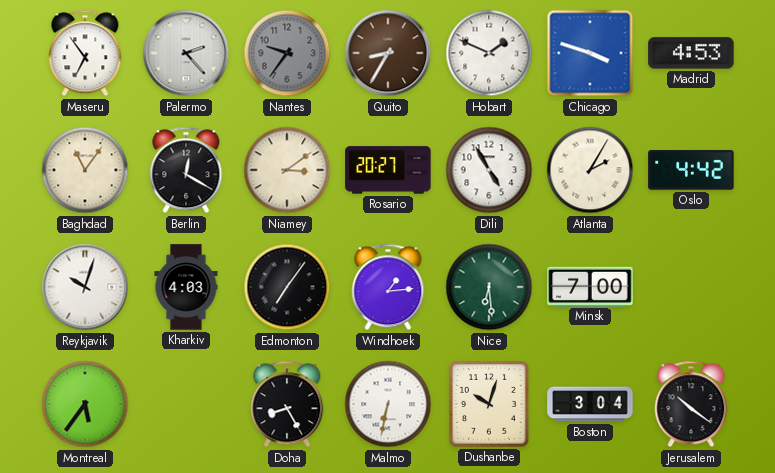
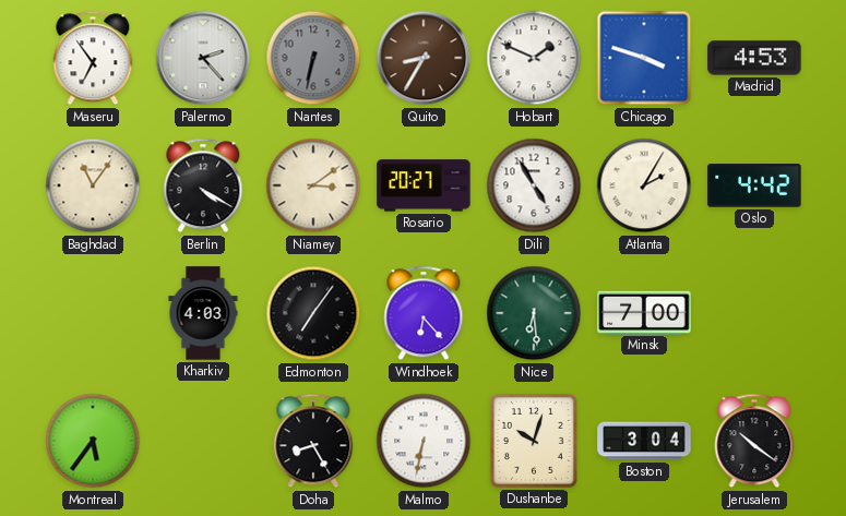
Nantes: 9:36 -> 6:32
Berlin: 12:20 -> 4:20
Reykjavik: 10:03 -> none
Windhoek: 1:14 -> 6:23
